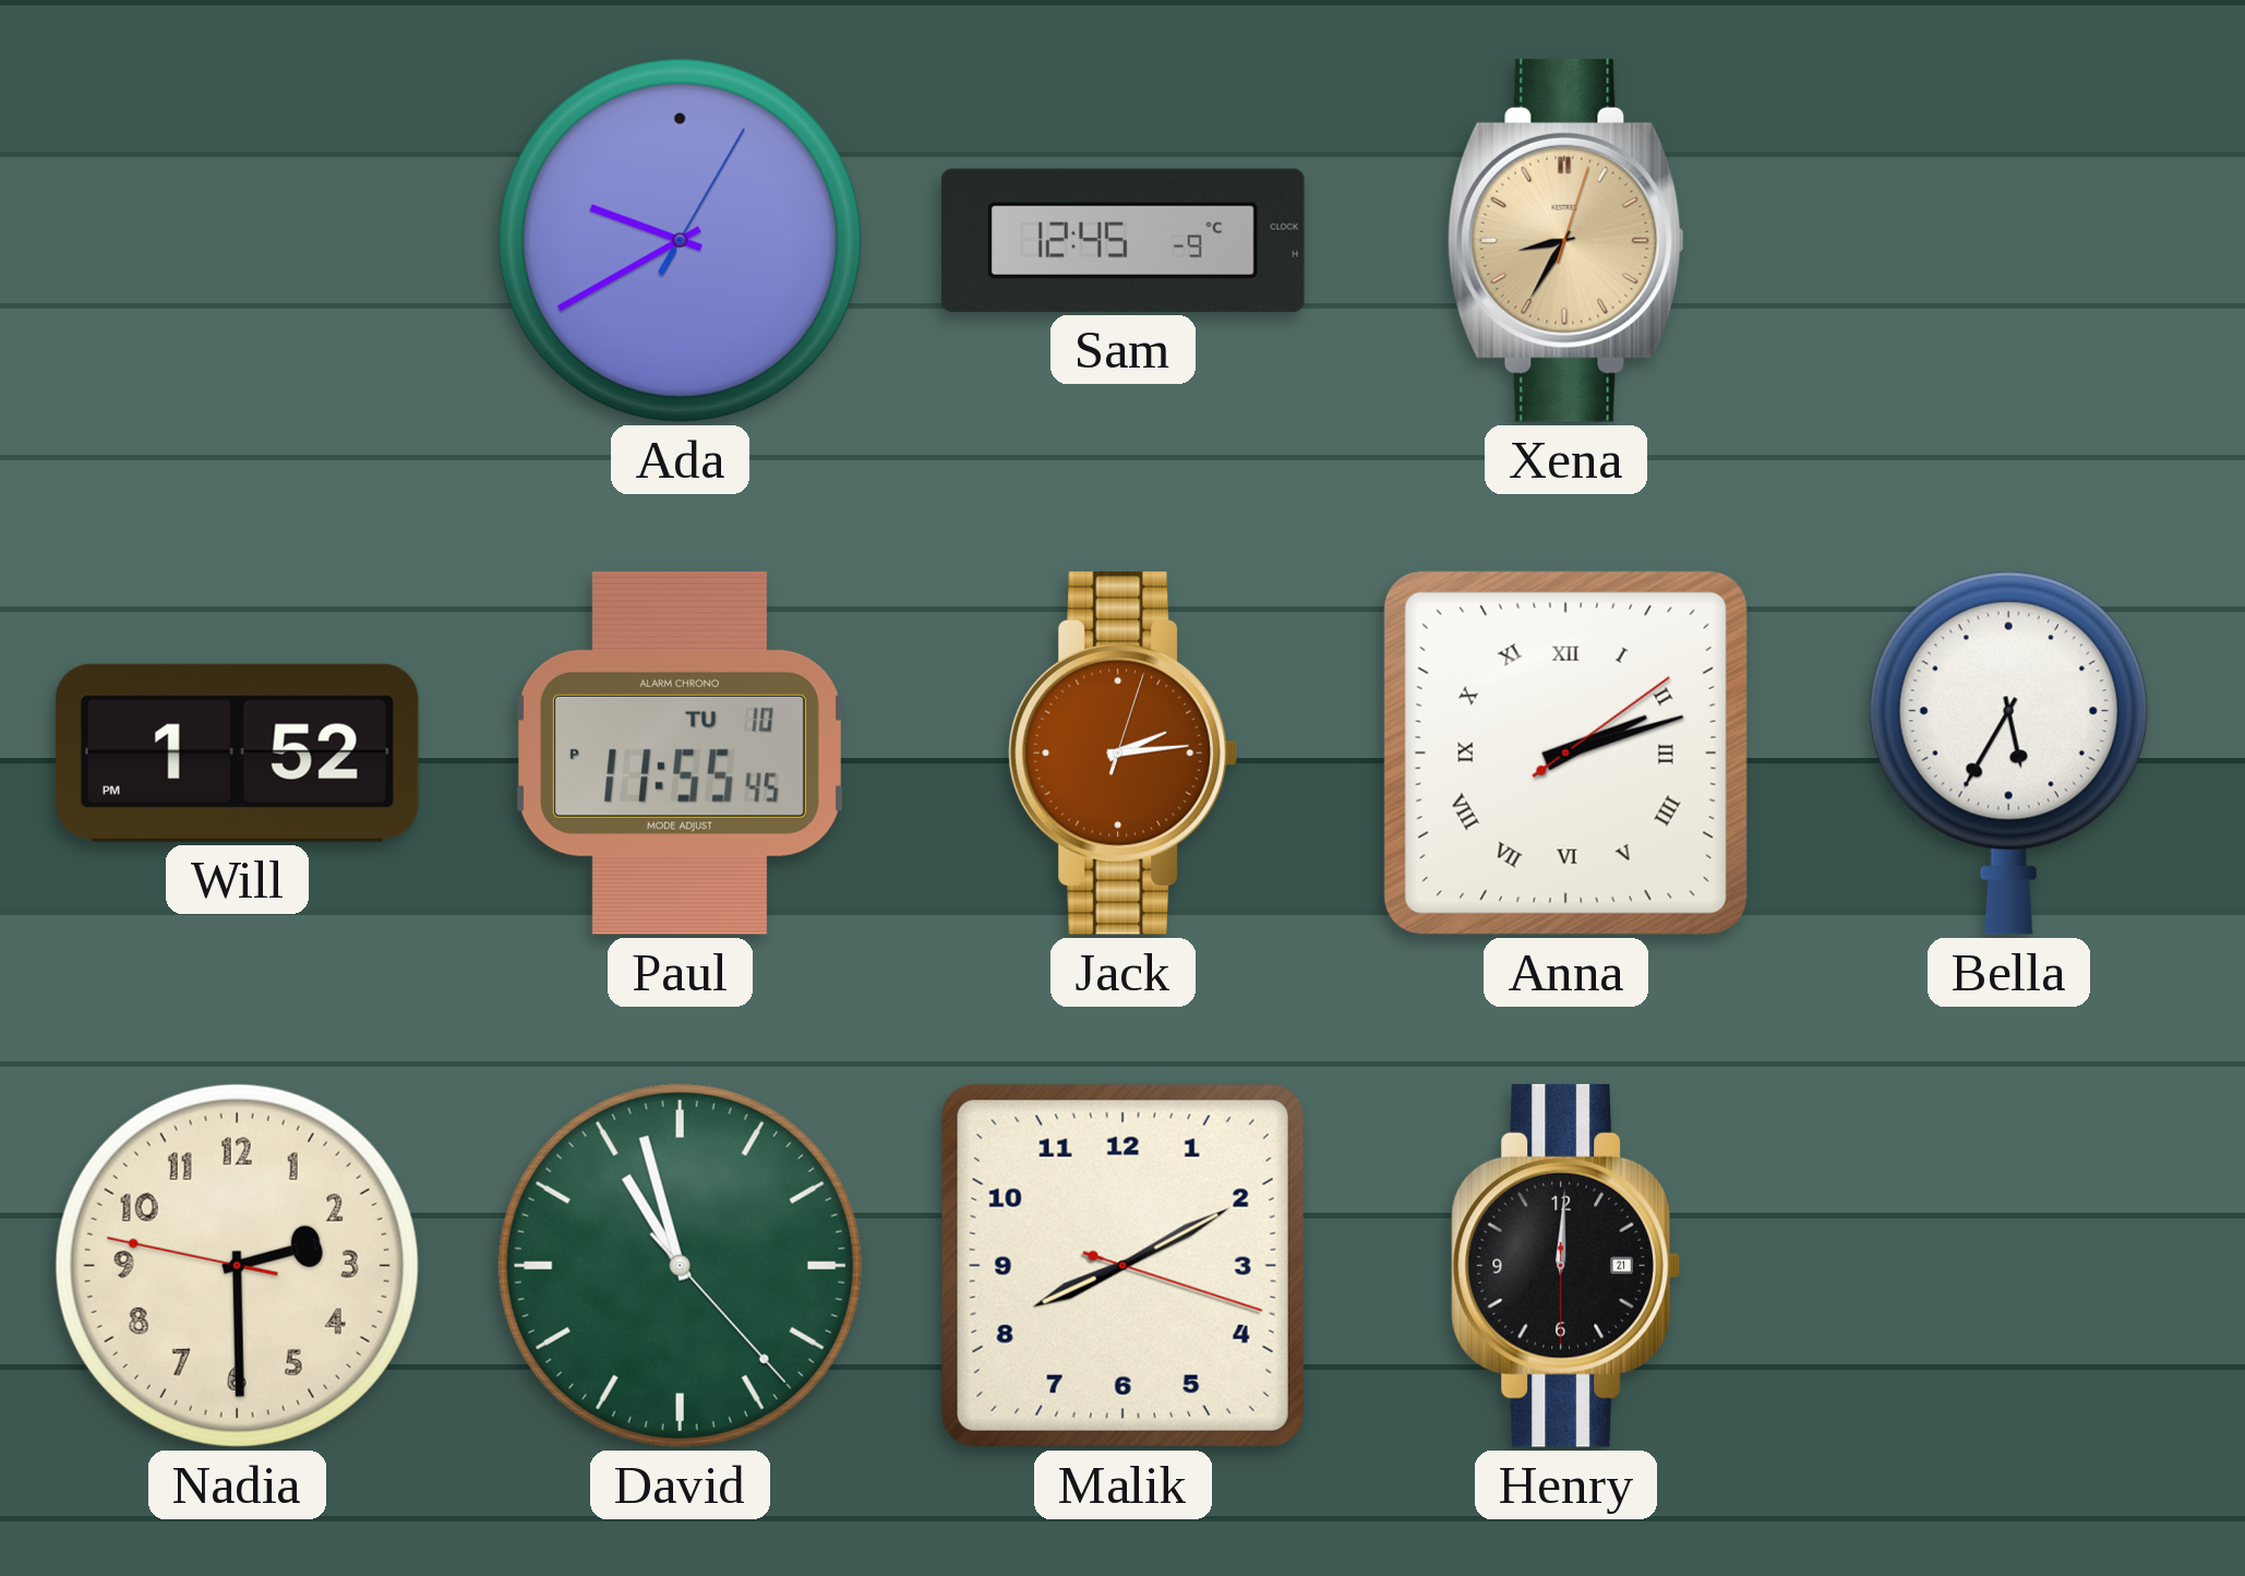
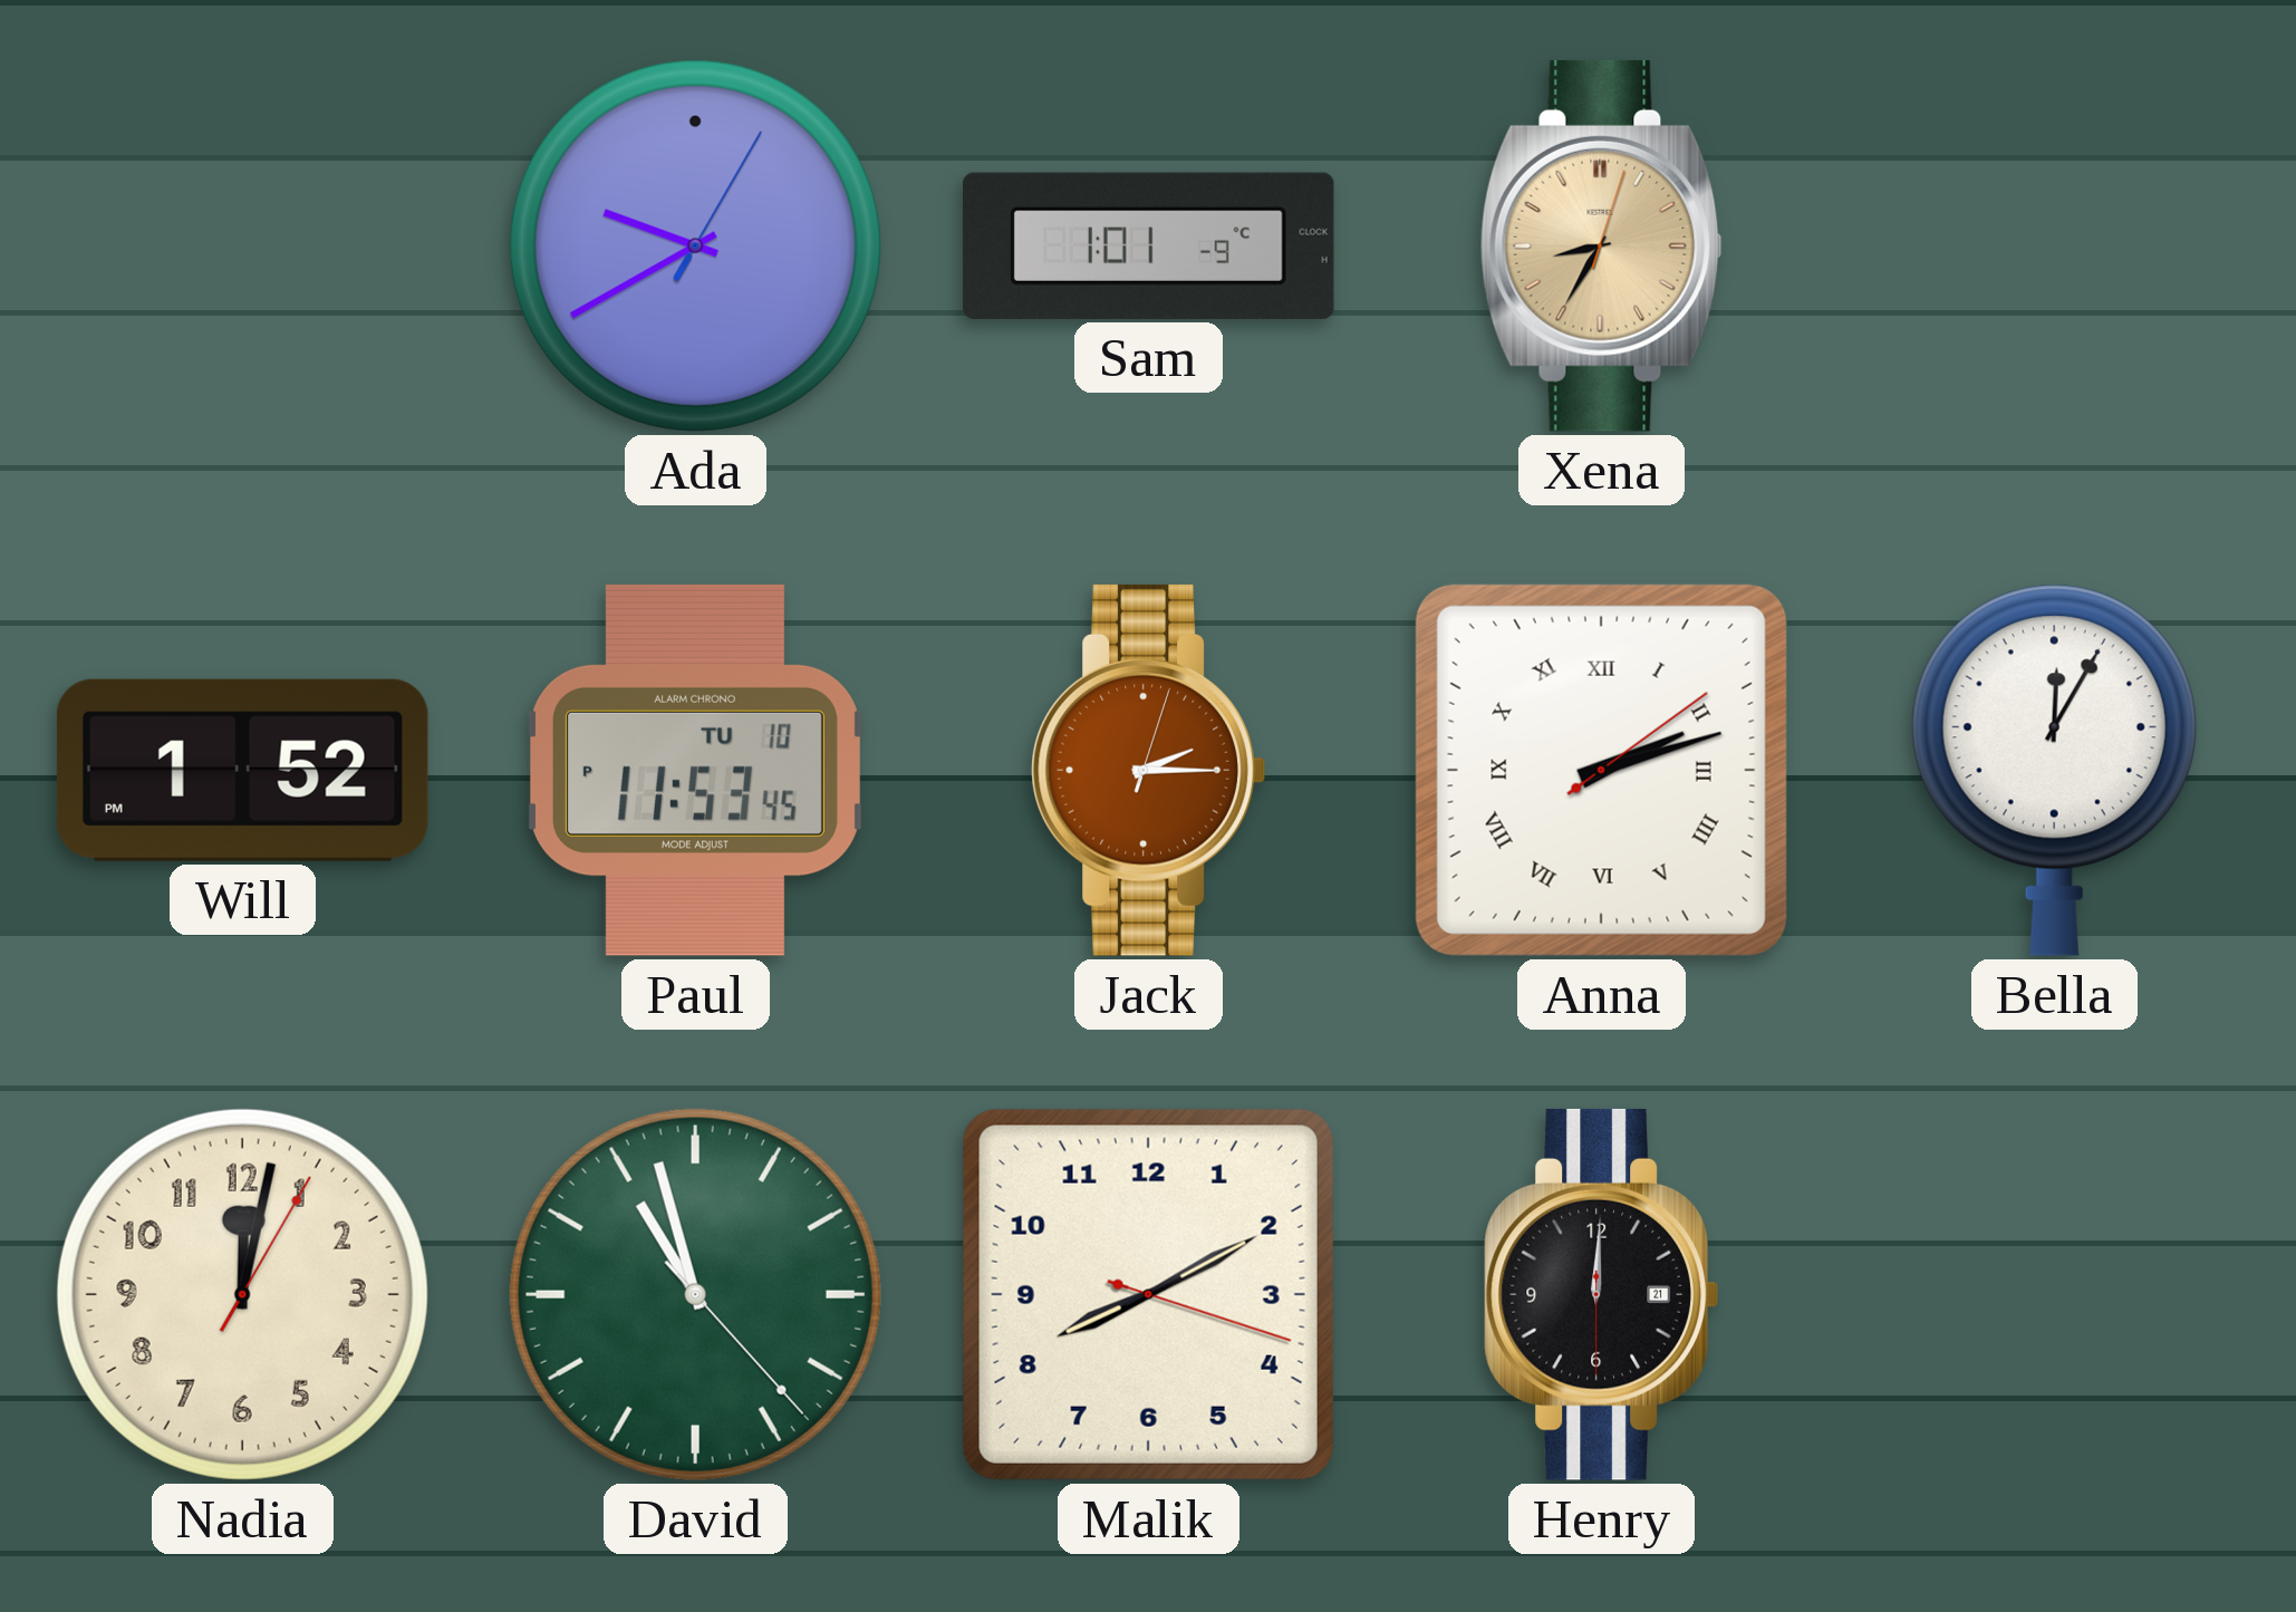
Sam: 12:45 -> 1:01
Paul: 11:55 -> 11:53
Jack: 2:14 -> 2:15
Bella: 5:35 -> 12:05
Nadia: 2:29 -> 12:02
